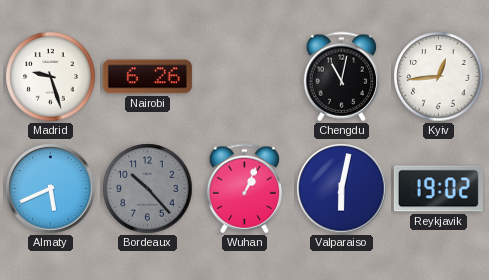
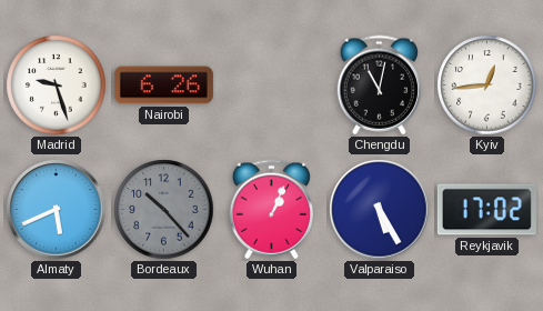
Valparaiso: 6:02 -> 5:25
Reykjavik: 19:02 -> 17:02
